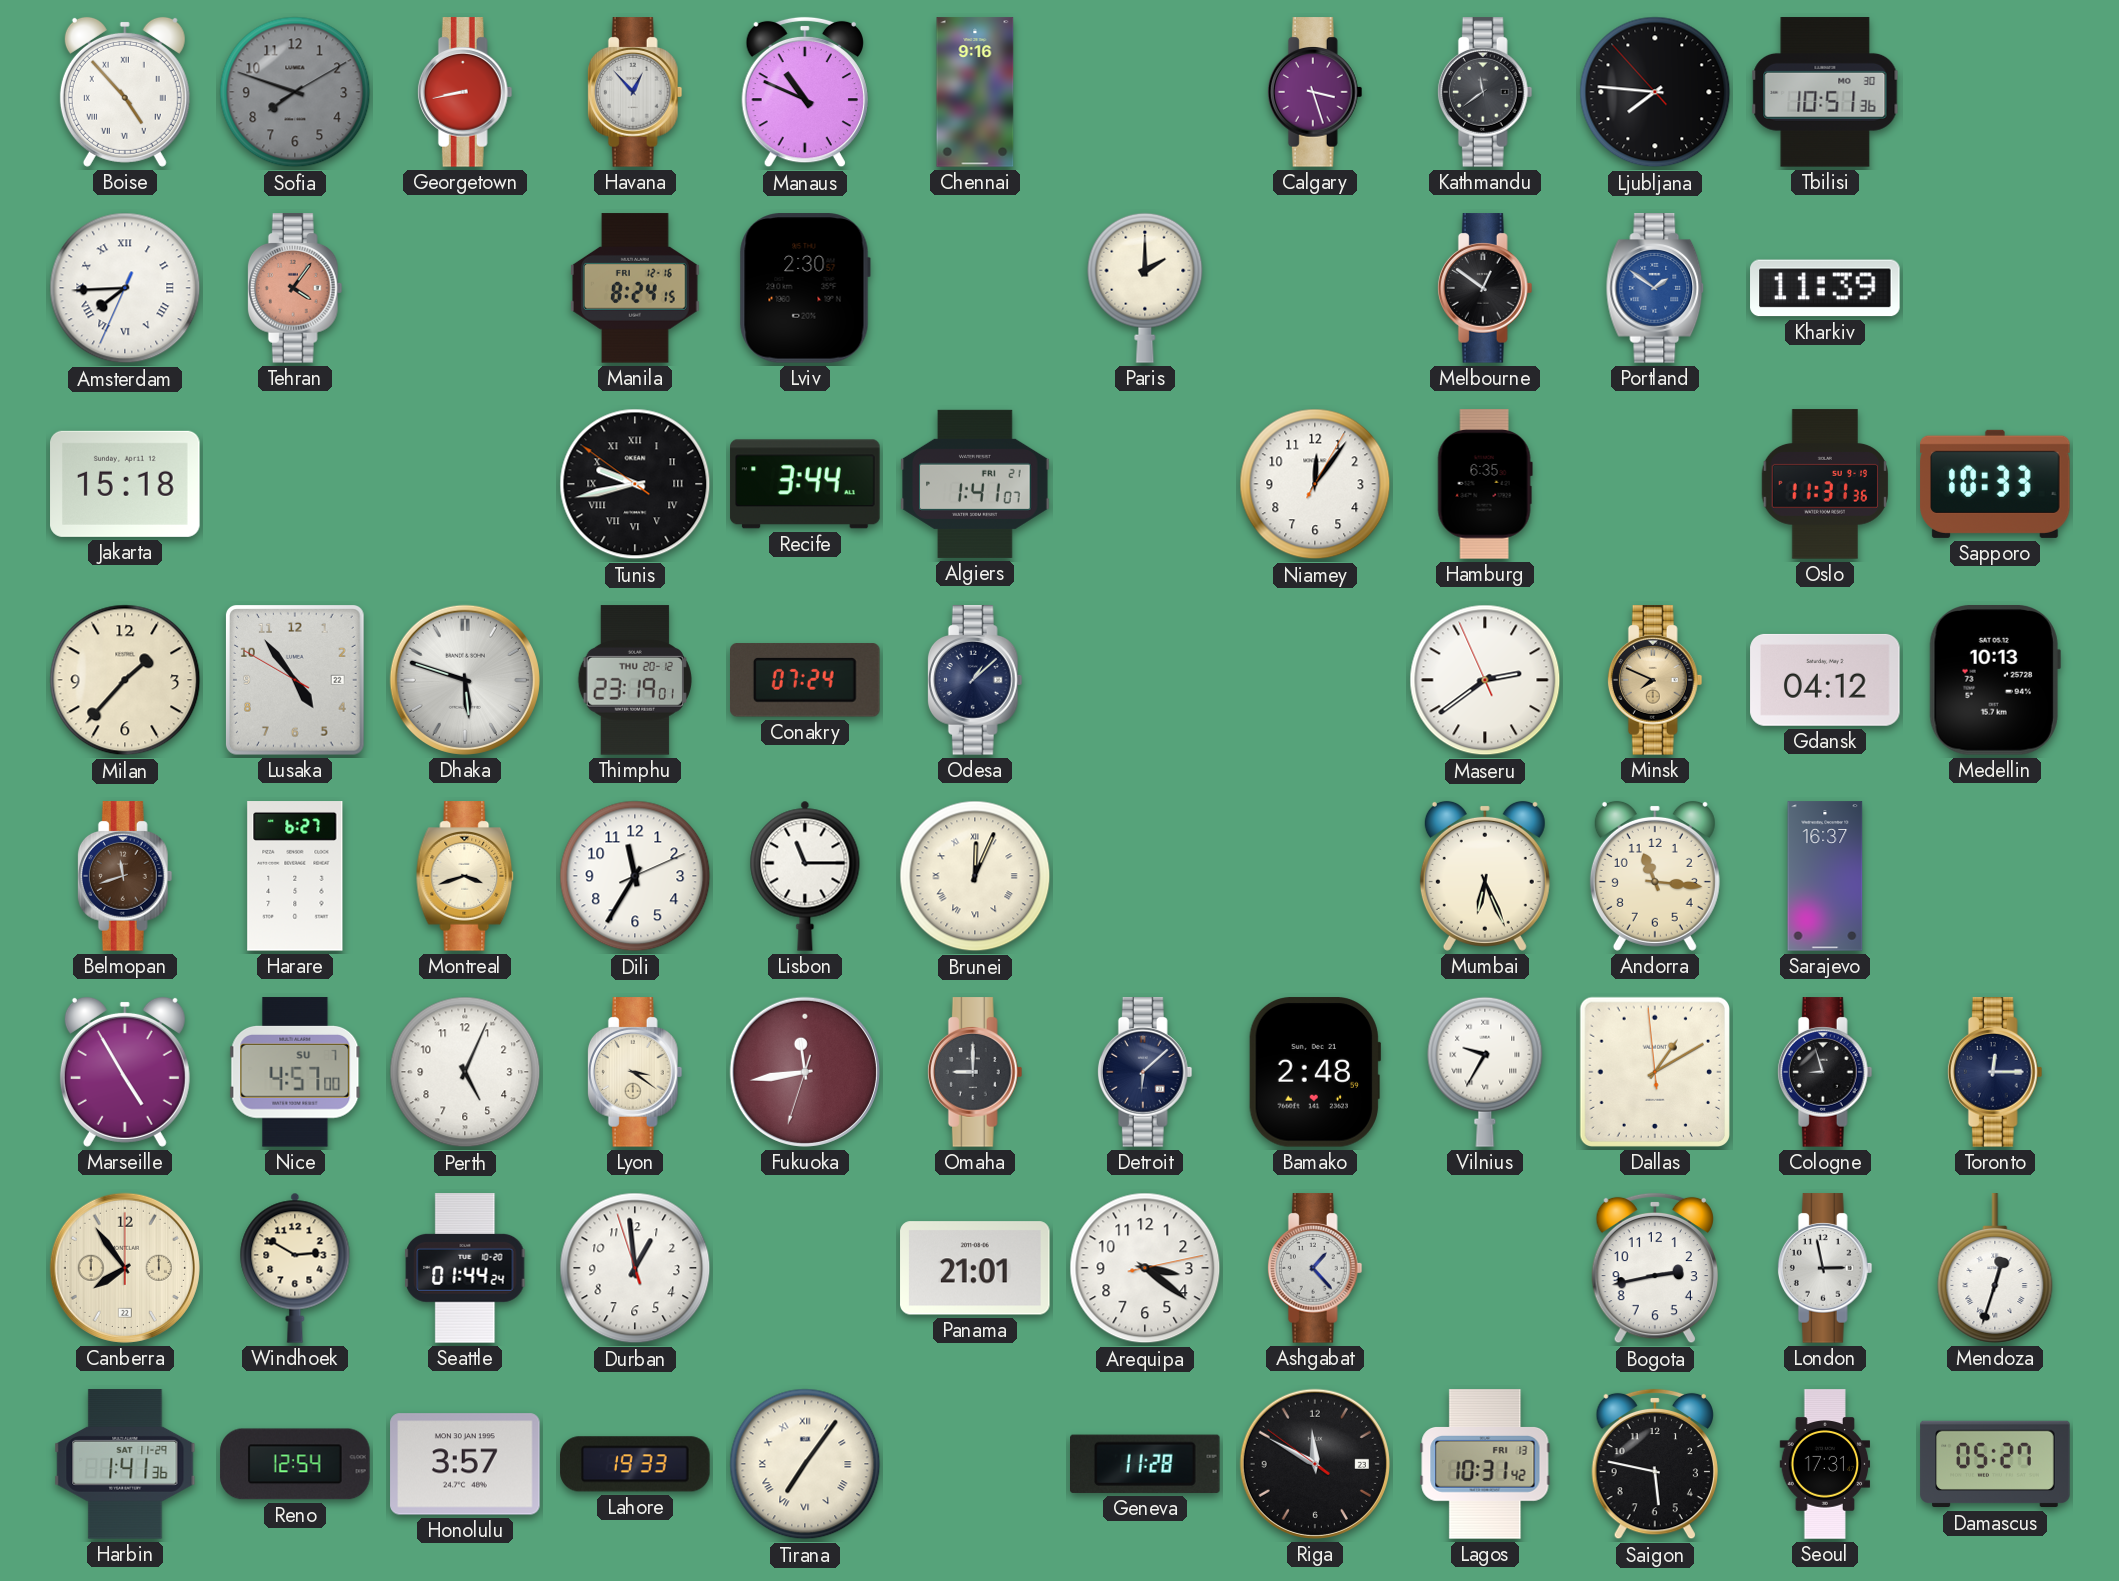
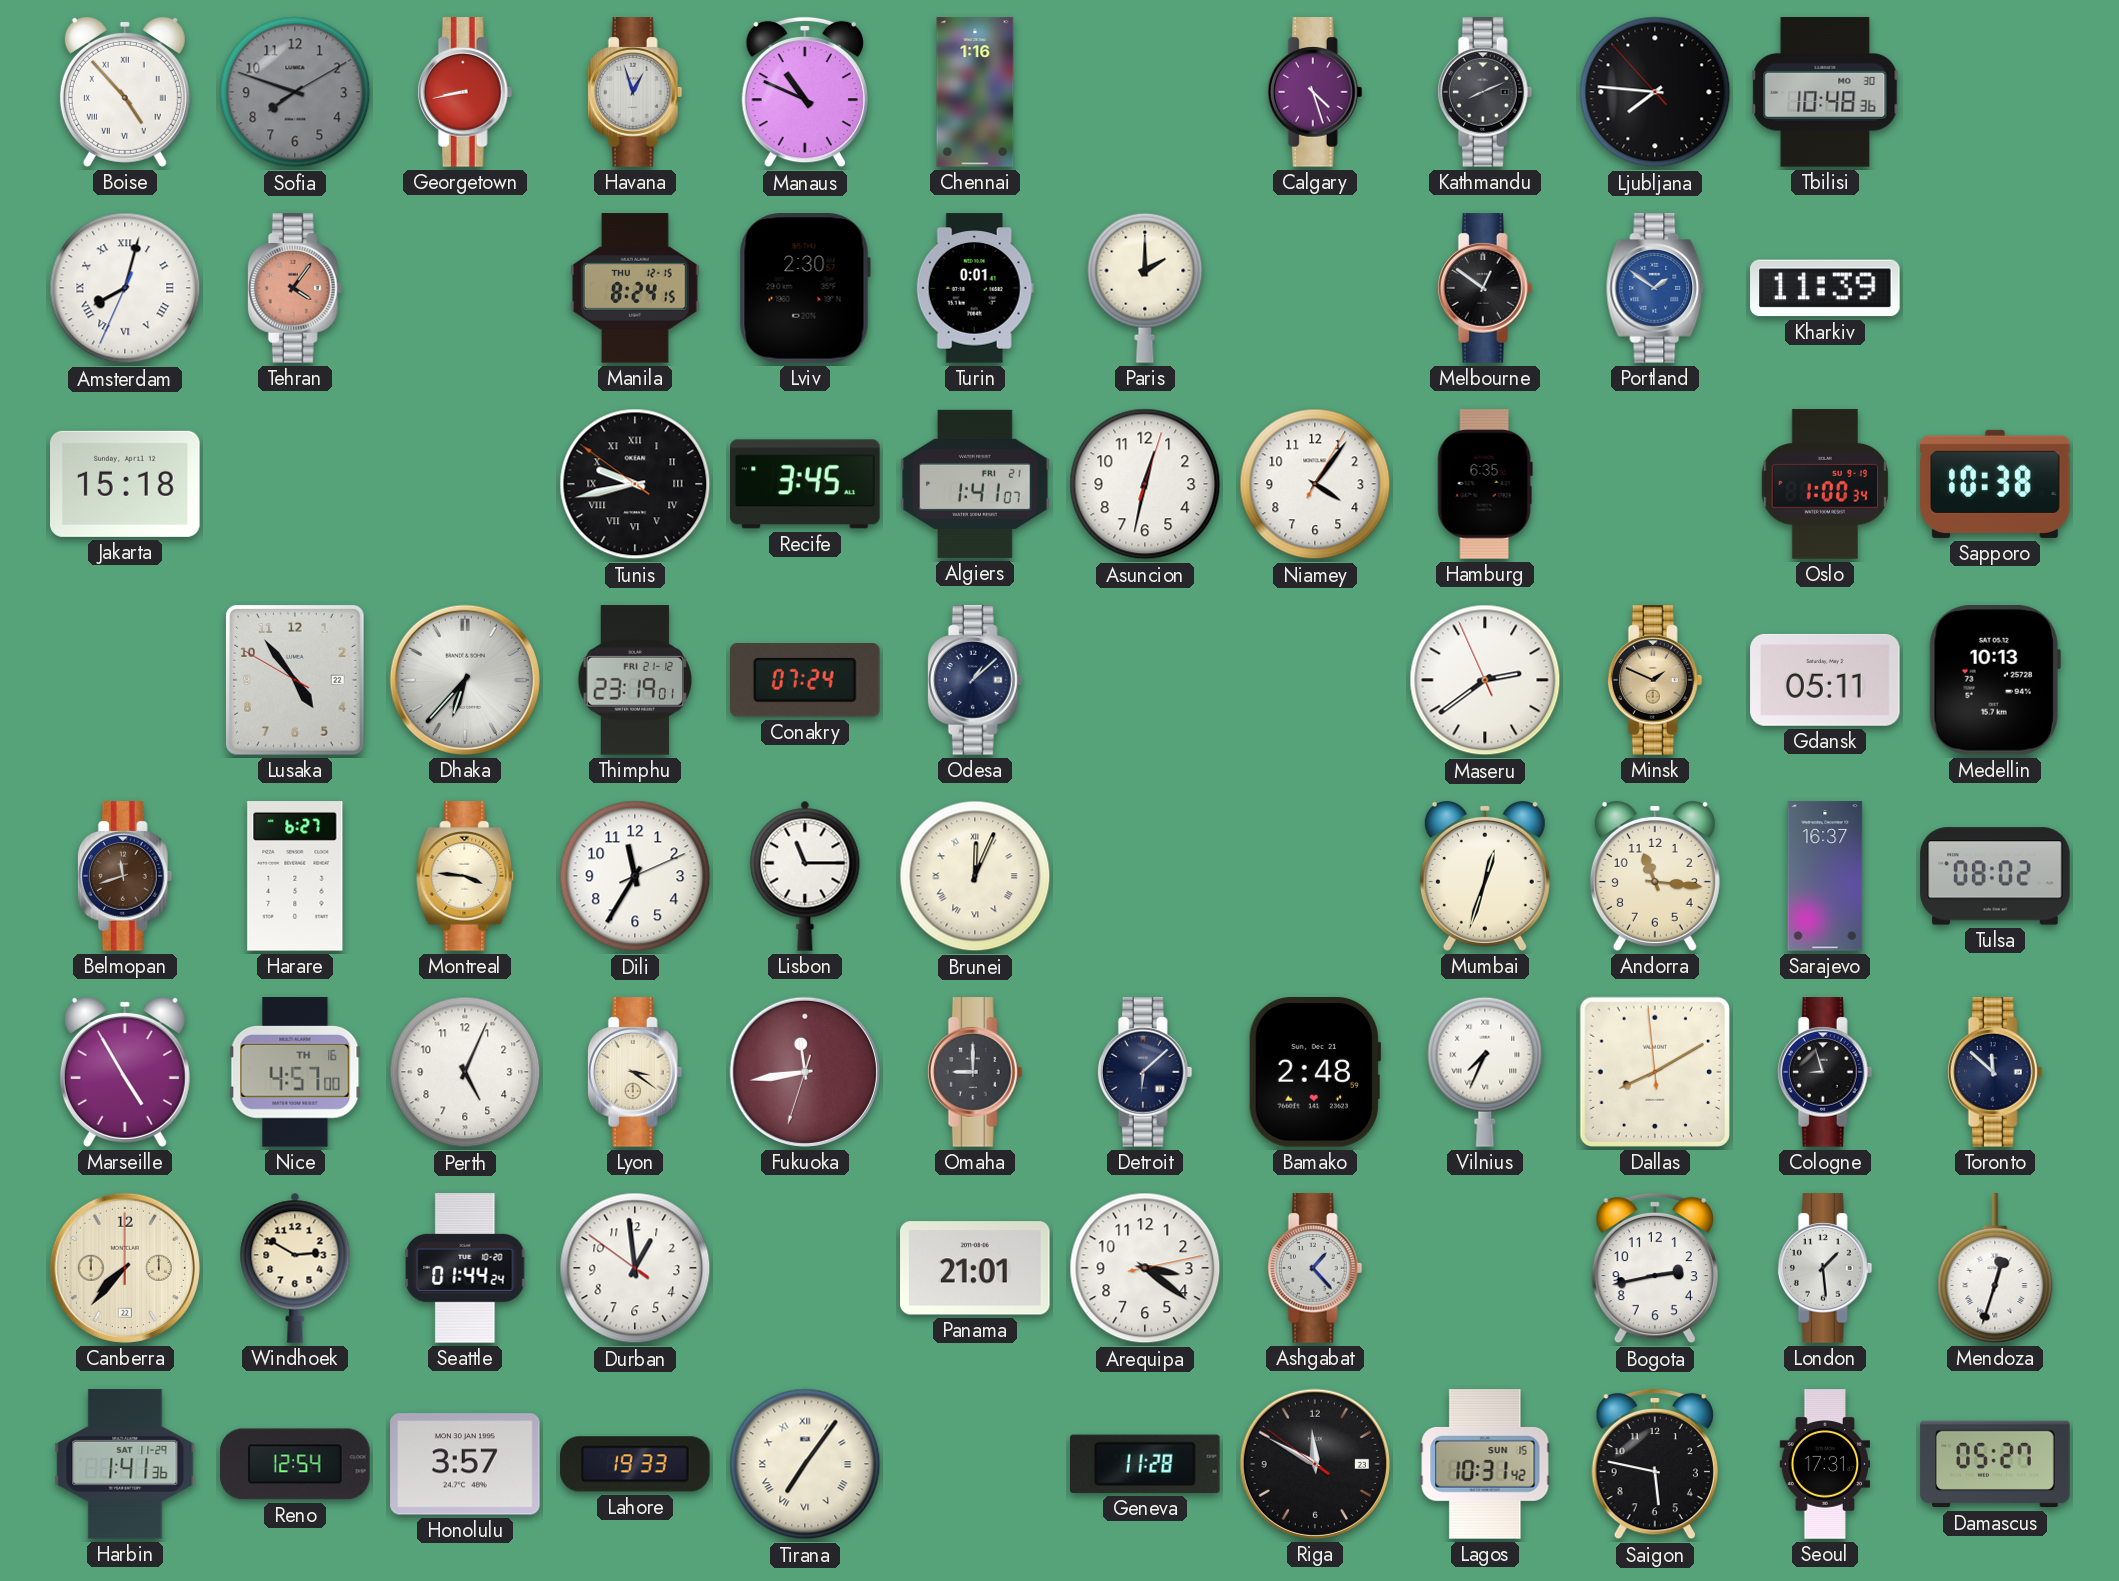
Havana: 12:53 -> 12:57
Chennai: 9:16 -> 1:16
Calgary: 3:27 -> 4:27
Kathmandu: 11:39 -> 8:11
Tbilisi: 10:51 -> 10:48
Amsterdam: 7:44 -> 8:02
Manila date: FRI 12-16 -> THU 12-15
Turin: none -> 0:01
Recife: 3:44 -> 3:45
Asuncion: none -> 12:32
Niamey: 12:06 -> 4:06
Oslo: 11:31 -> 1:00
Sapporo: 10:33 -> 10:38
Milan: 1:37 -> none
Dhaka: 5:48 -> 6:37
Thimphu date: THU 20-12 -> FRI 21-12
Minsk: 7:49 -> 1:49
Gdansk: 04:12 -> 05:11
Montreal: 3:42 -> 3:46
Mumbai: 6:26 -> 12:33
Tulsa: none -> 08:02
Nice date: SU 7 -> TH 16
Vilnius: 9:35 -> 7:34
Dallas: 1:09 -> 8:09
Toronto: 12:15 -> 11:52
Canberra: 7:54 -> 7:37
Durban: 12:58:57 -> 12:58:51
London: 2:58 -> 1:29
Lagos date: FRI 13 -> SUN 15
